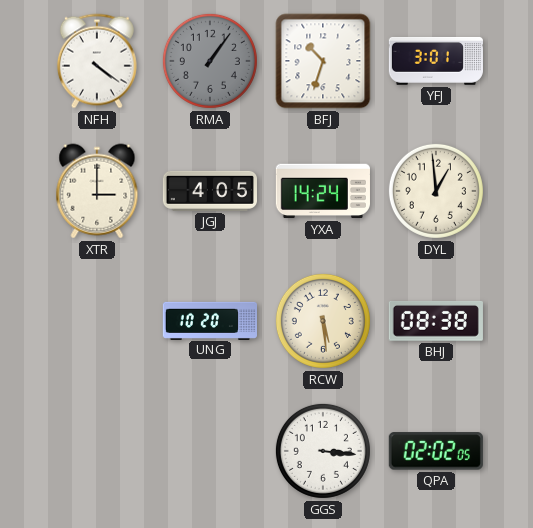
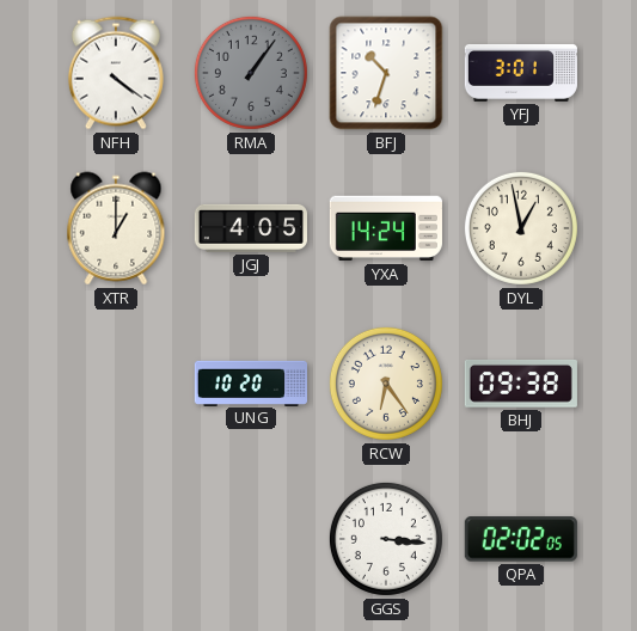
XTR: 3:00 -> 1:00
DYL: 12:59 -> 12:58
RCW: 5:29 -> 6:24
BHJ: 08:38 -> 09:38
